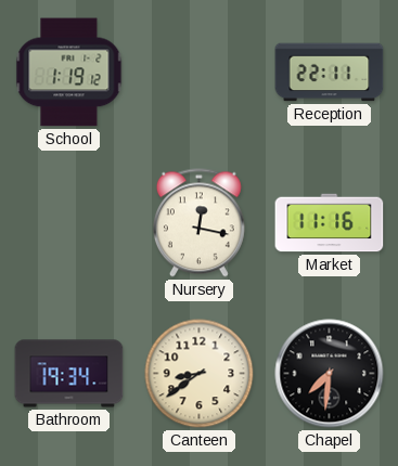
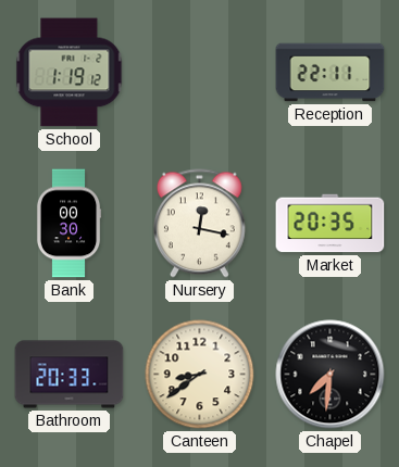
Bank: none -> 00:30
Market: 11:16 -> 20:35
Bathroom: 19:34 -> 20:33
